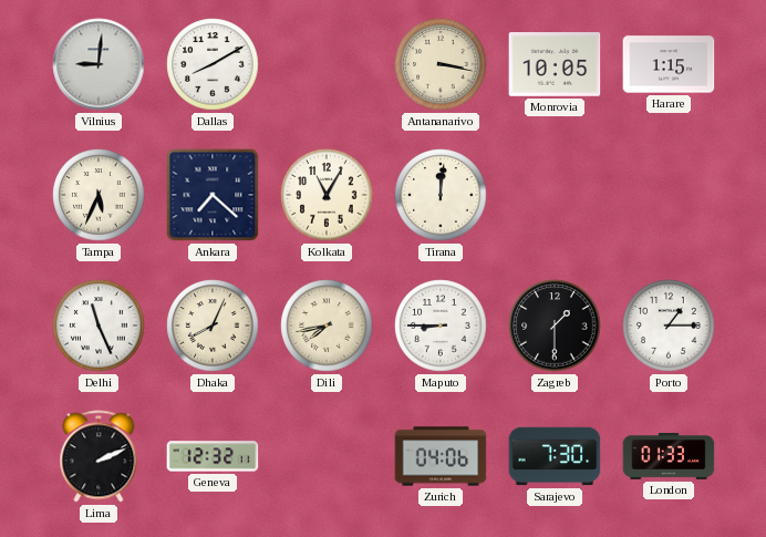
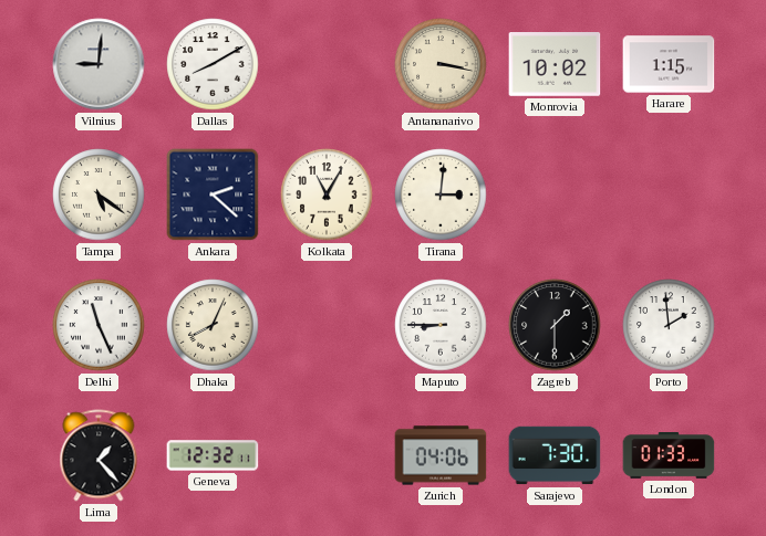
Monrovia: 10:05 -> 10:02
Tampa: 5:34 -> 5:21
Ankara: 7:22 -> 2:22
Tirana: 12:01 -> 3:01
Dili: 7:43 -> none
Porto: 1:15 -> 1:59
Lima: 2:11 -> 1:23
